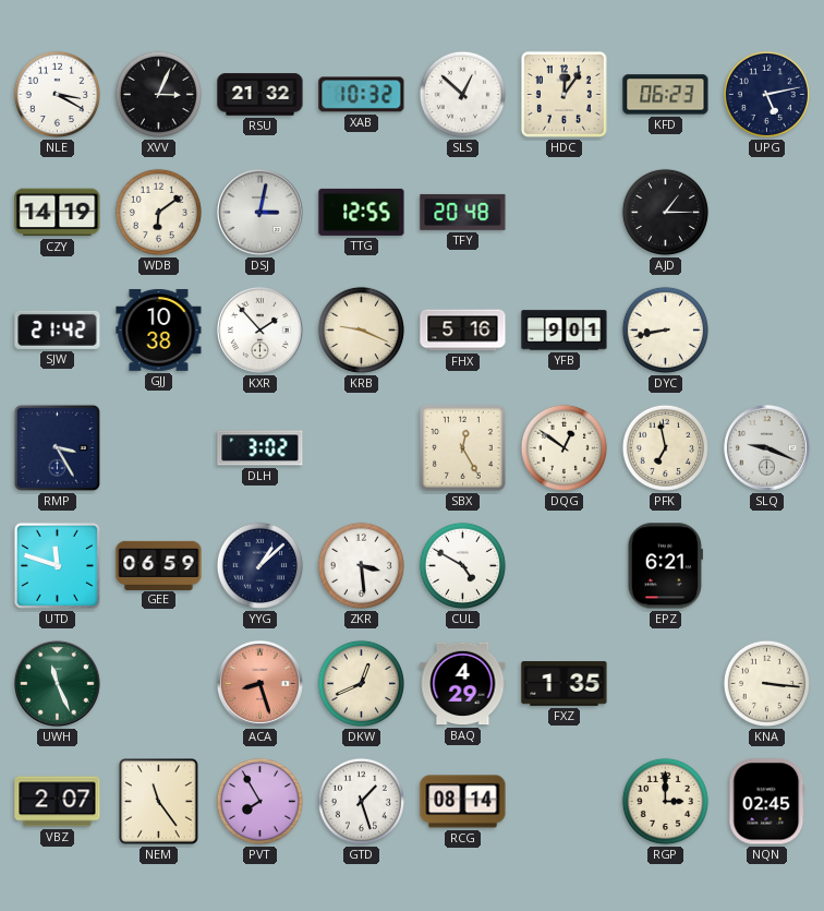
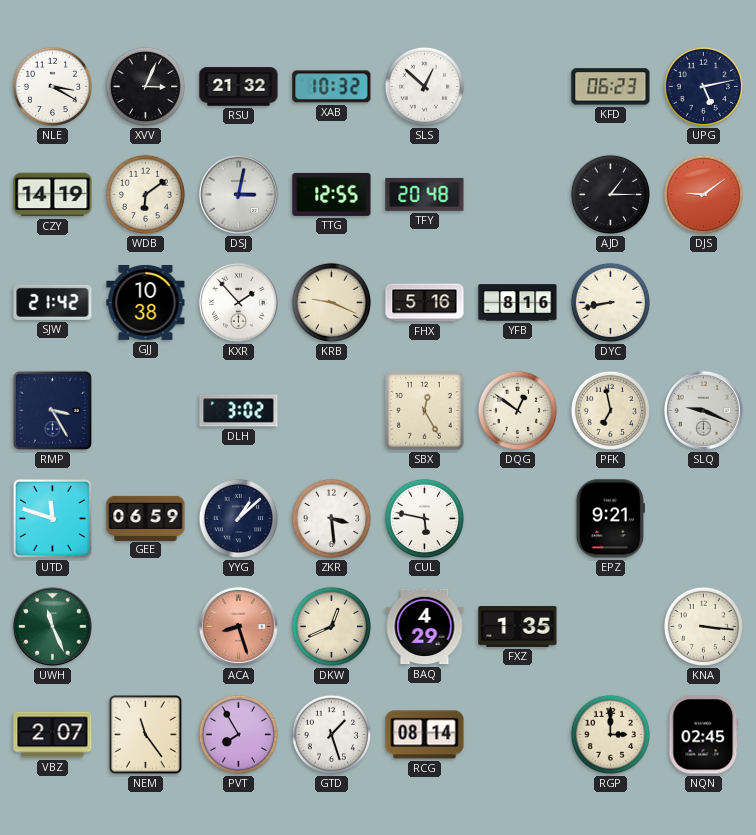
HDC: 12:06 -> none
DJS: none -> 9:09
YFB: 9:01 -> 8:16
CUL: 4:50 -> 5:47
EPZ: 6:21 -> 9:21
